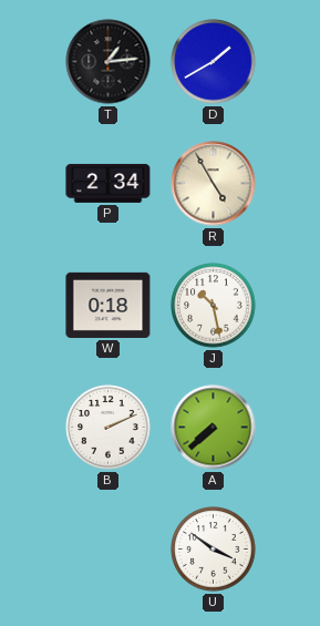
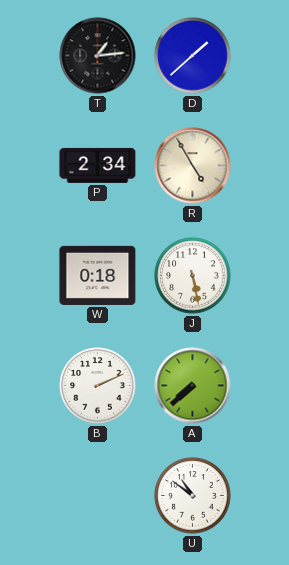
D: 1:40 -> 1:38
J: 10:28 -> 5:28
U: 3:51 -> 10:51
